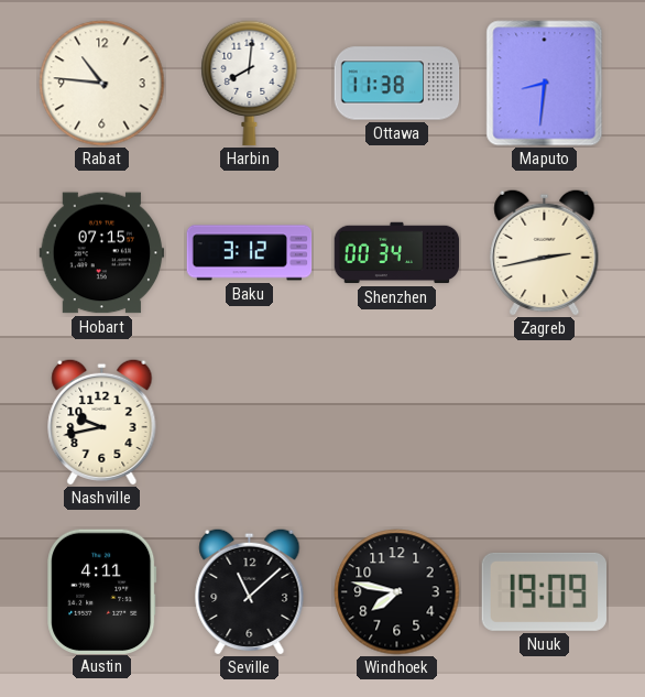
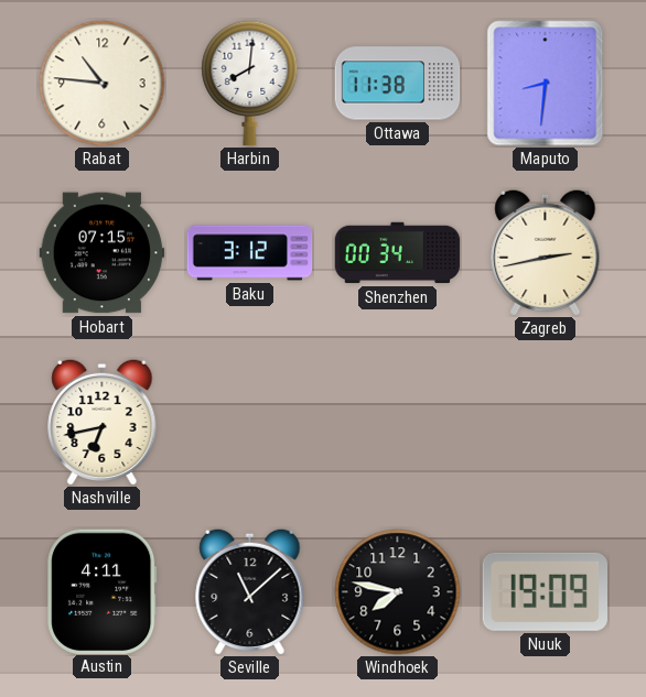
Nashville: 9:43 -> 6:43
